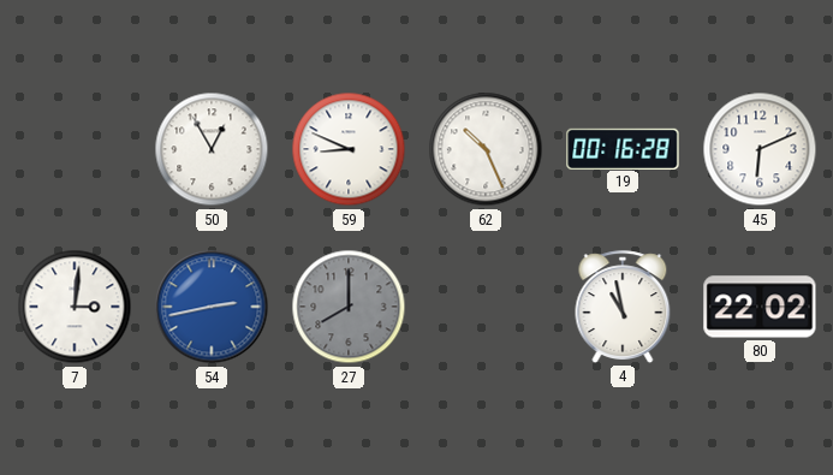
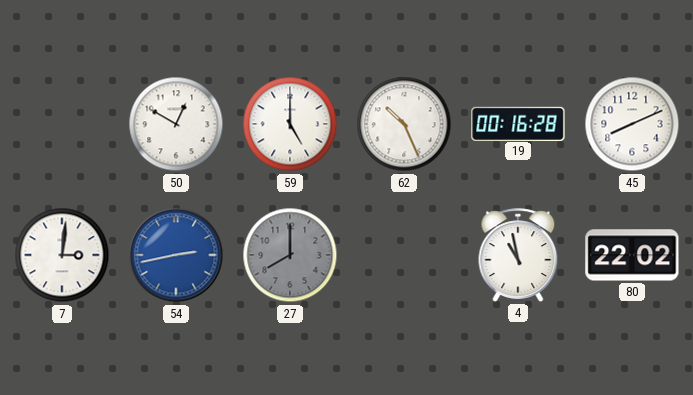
50: 12:55 -> 12:50
59: 8:49 -> 5:00
45: 6:11 -> 8:11
